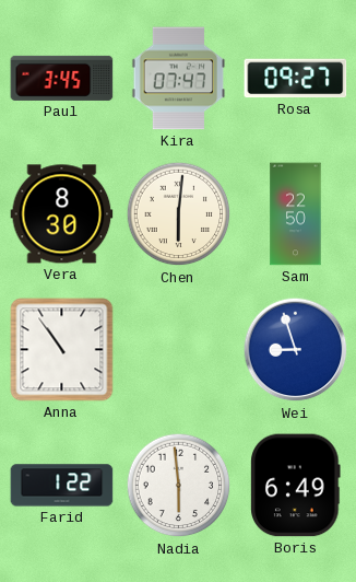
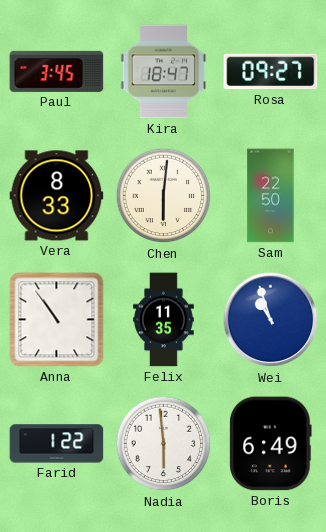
Kira: 07:47 -> 18:47
Vera: 8:30 -> 8:33
Felix: none -> 11:35
Wei: 8:57 -> 10:57
